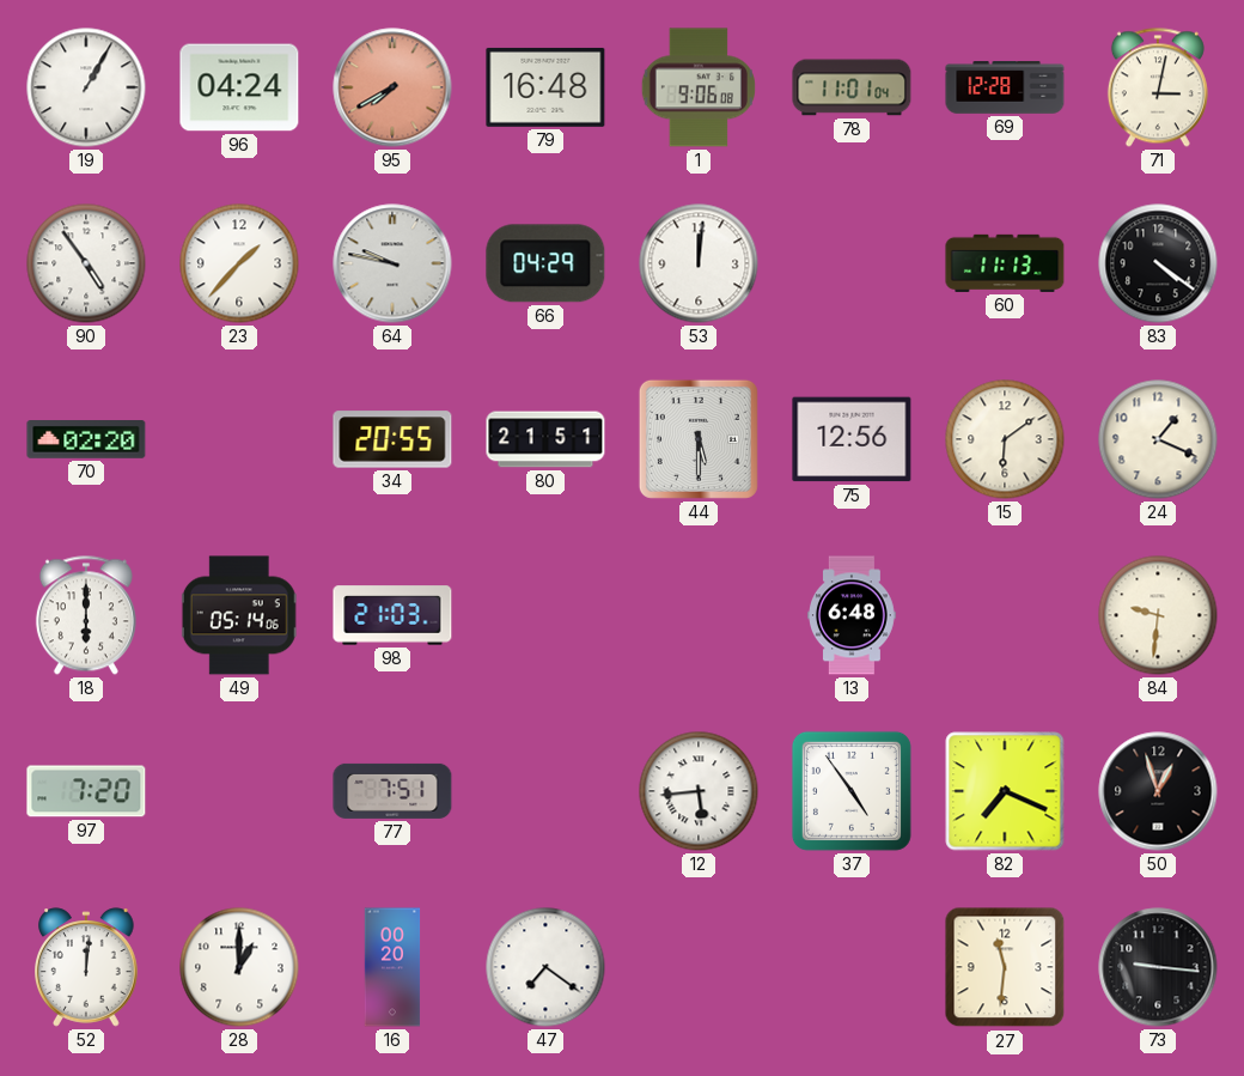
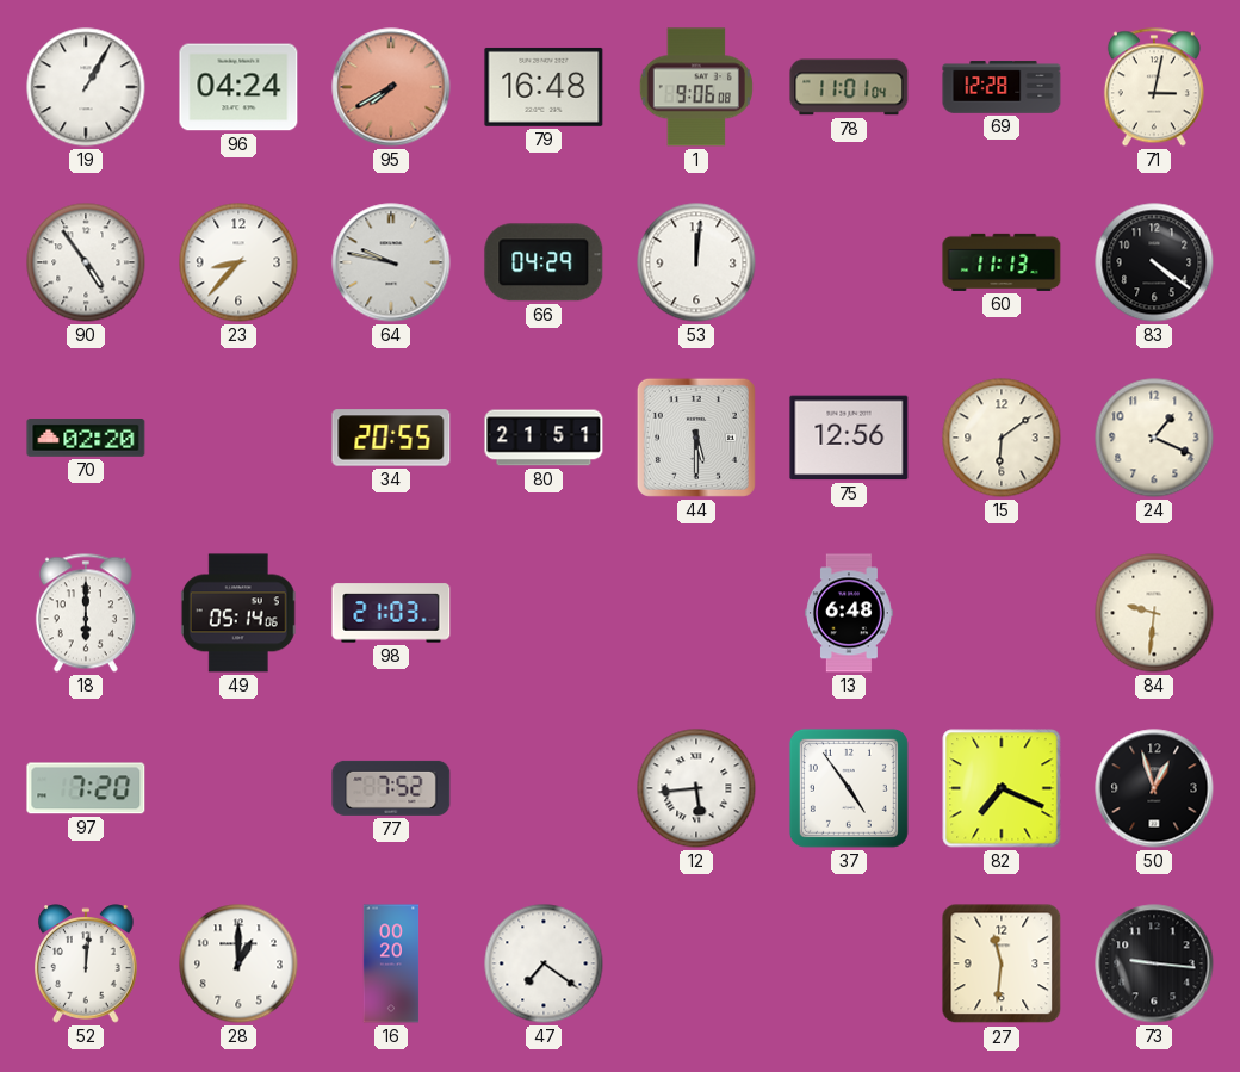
23: 1:37 -> 8:37
77: 7:51 -> 7:52
